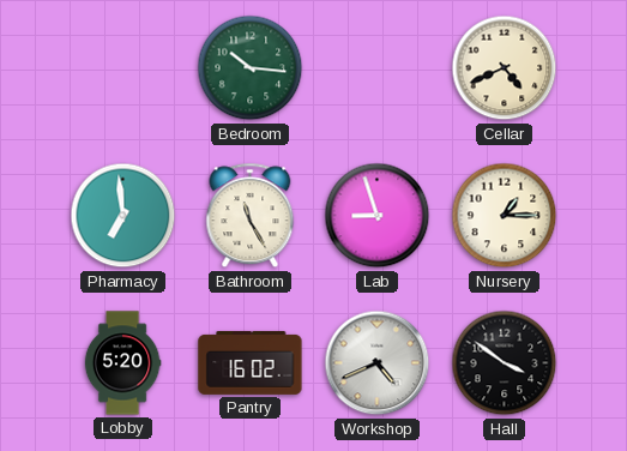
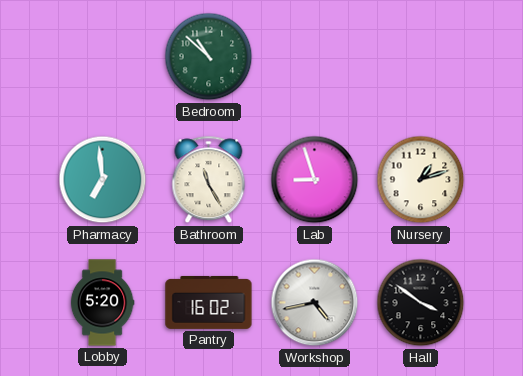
Bedroom: 10:16 -> 10:52
Cellar: 4:41 -> none
Nursery: 1:15 -> 1:12
Workshop: 4:41 -> 4:43
